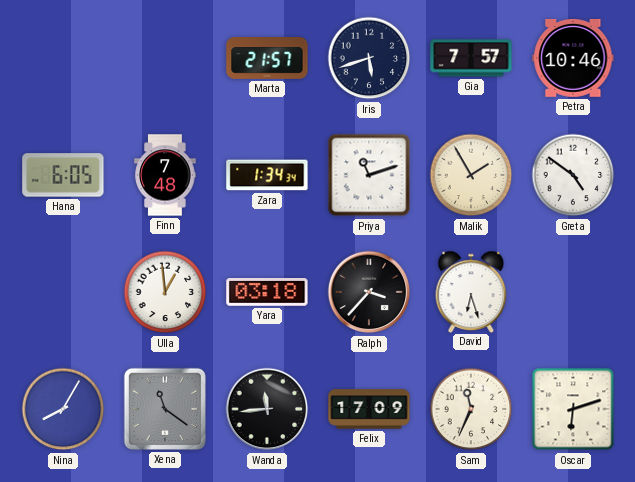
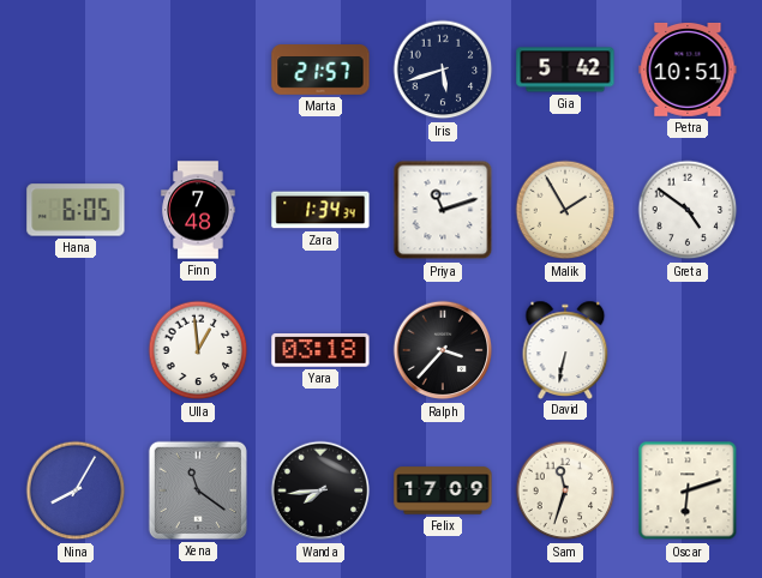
Gia: 7:57 -> 5:42
Petra: 10:46 -> 10:51
David: 6:27 -> 6:32
Wanda: 11:44 -> 7:44
Sam: 11:34 -> 11:33
